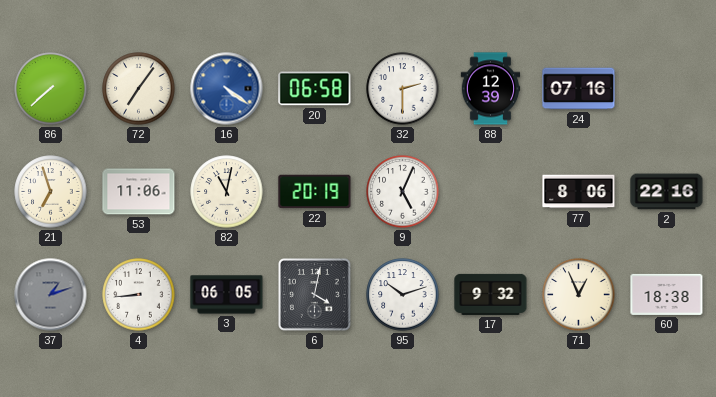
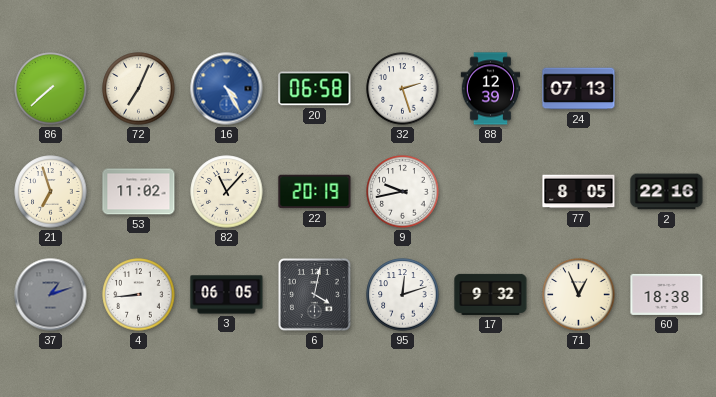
72: 7:06 -> 7:04
16: 4:21 -> 4:25
32: 2:30 -> 2:27
24: 07:16 -> 07:13
53: 11:06 -> 11:02
82: 11:02 -> 11:07
9: 5:04 -> 9:43
77: 8:06 -> 8:05
95: 10:12 -> 12:12
